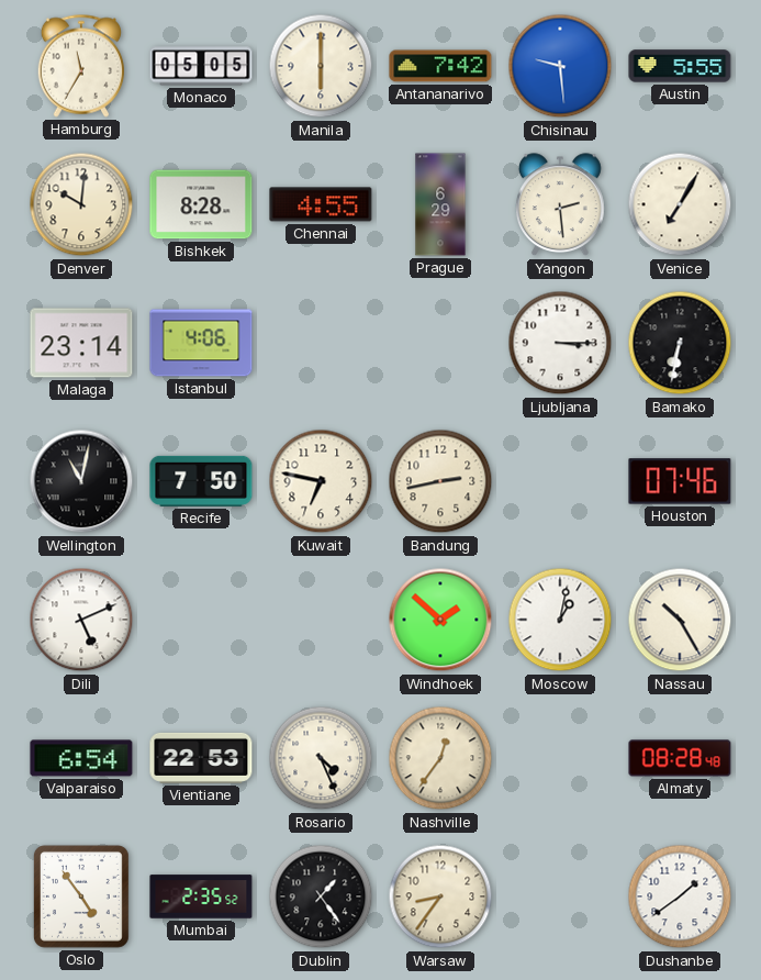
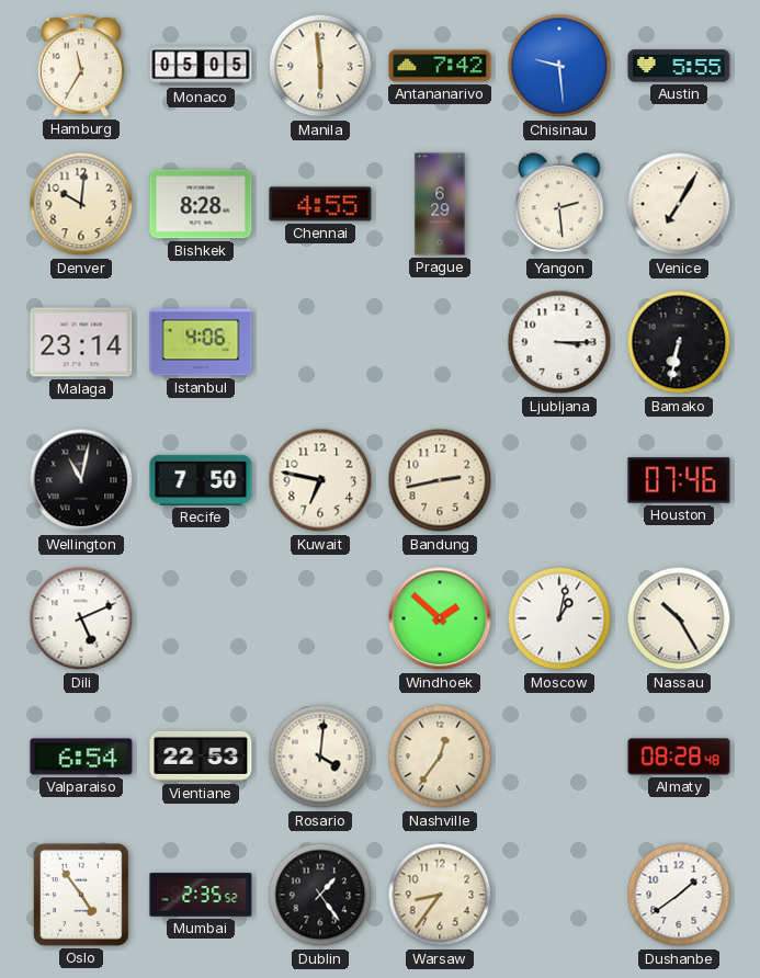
Manila: 6:00 -> 5:59
Rosario: 4:26 -> 4:01
